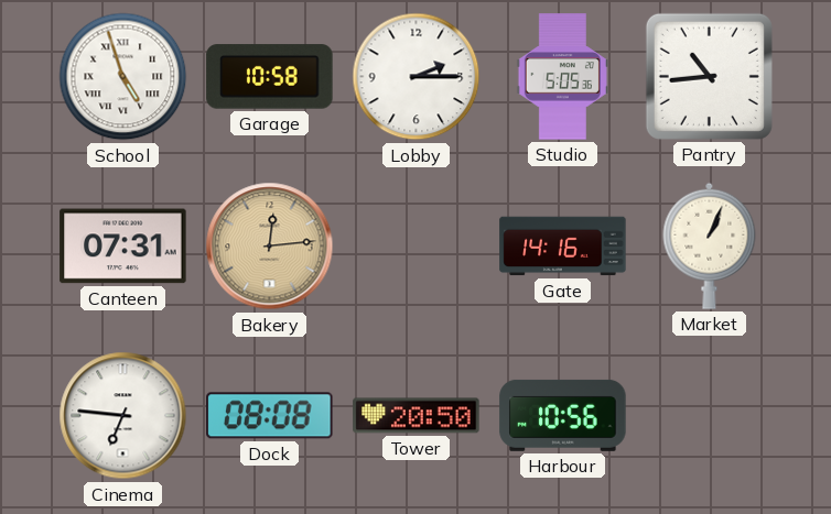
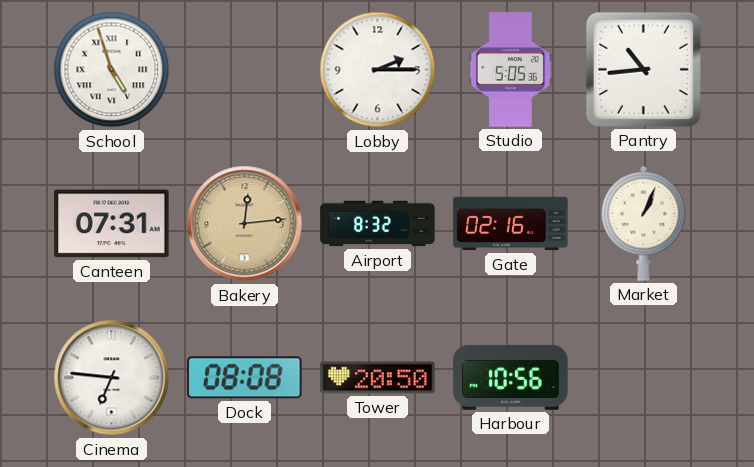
Garage: 10:58 -> none
Airport: none -> 8:32
Gate: 14:16 -> 02:16
